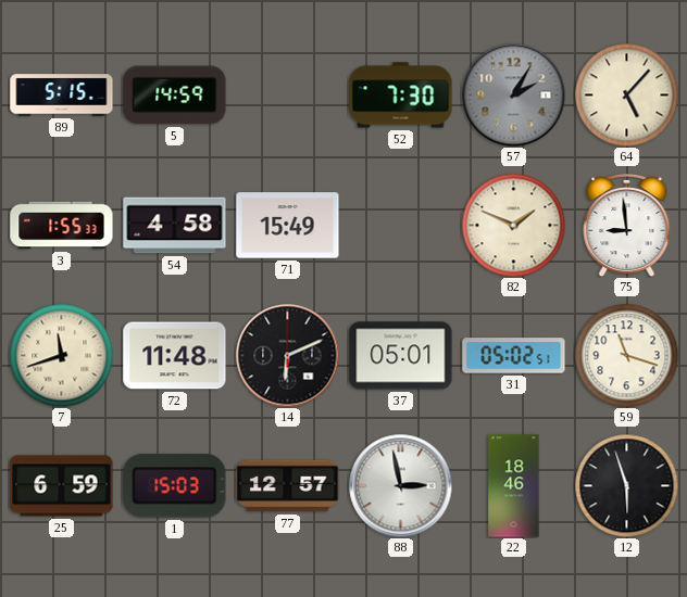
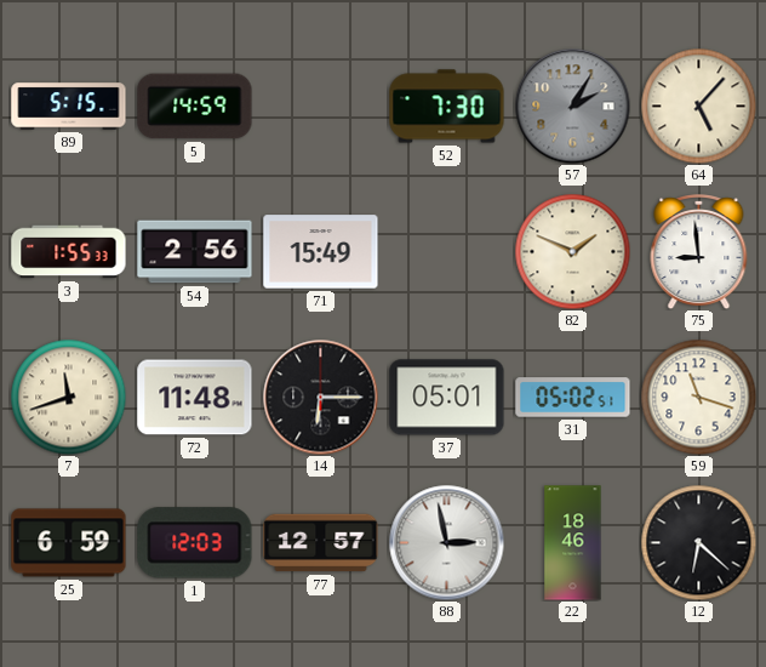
54: 4:58 -> 2:56
14: 6:11 -> 6:15
1: 15:03 -> 12:03
12: 5:57 -> 6:22
